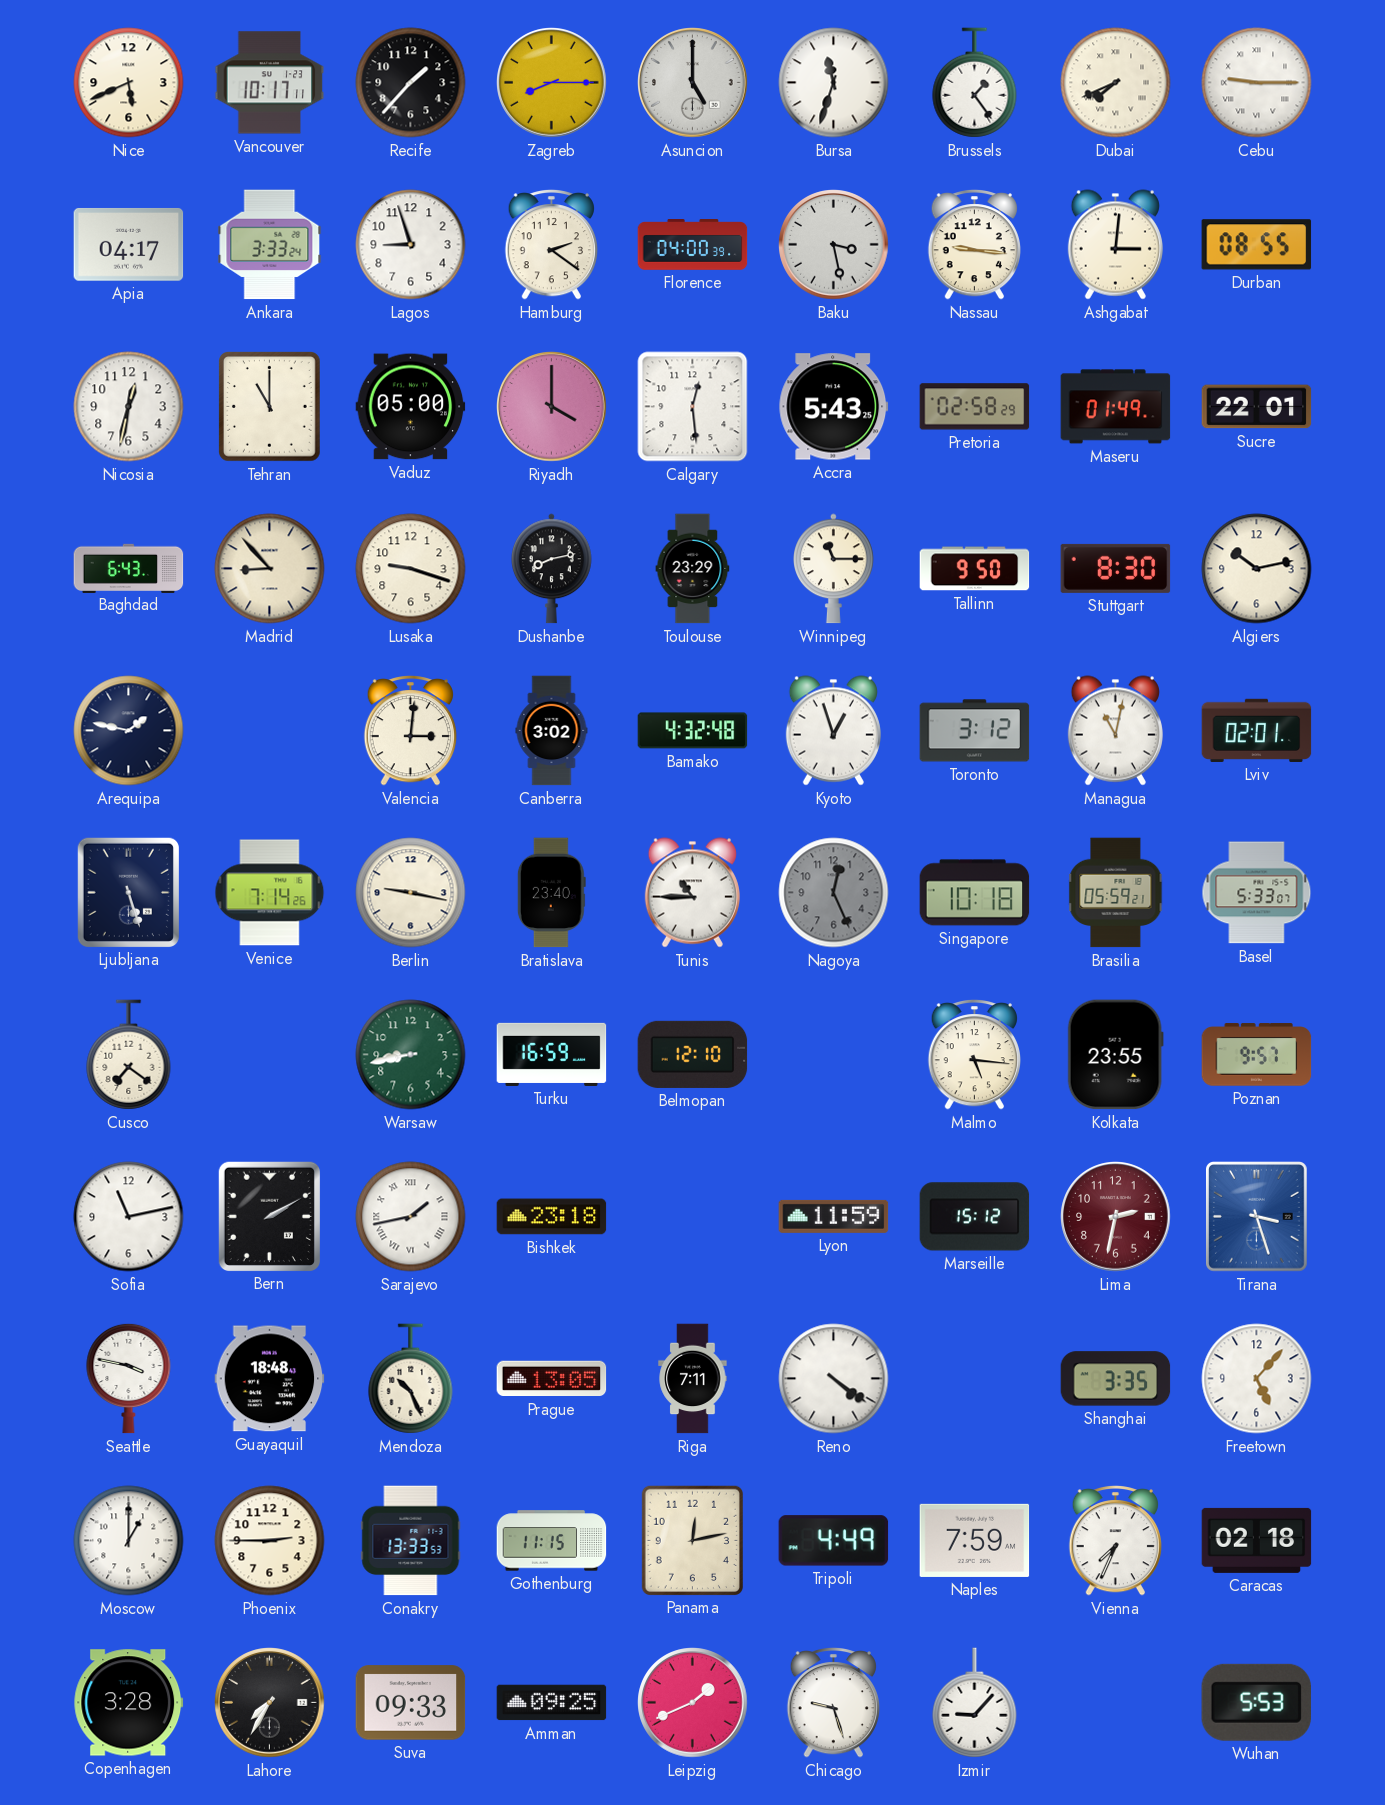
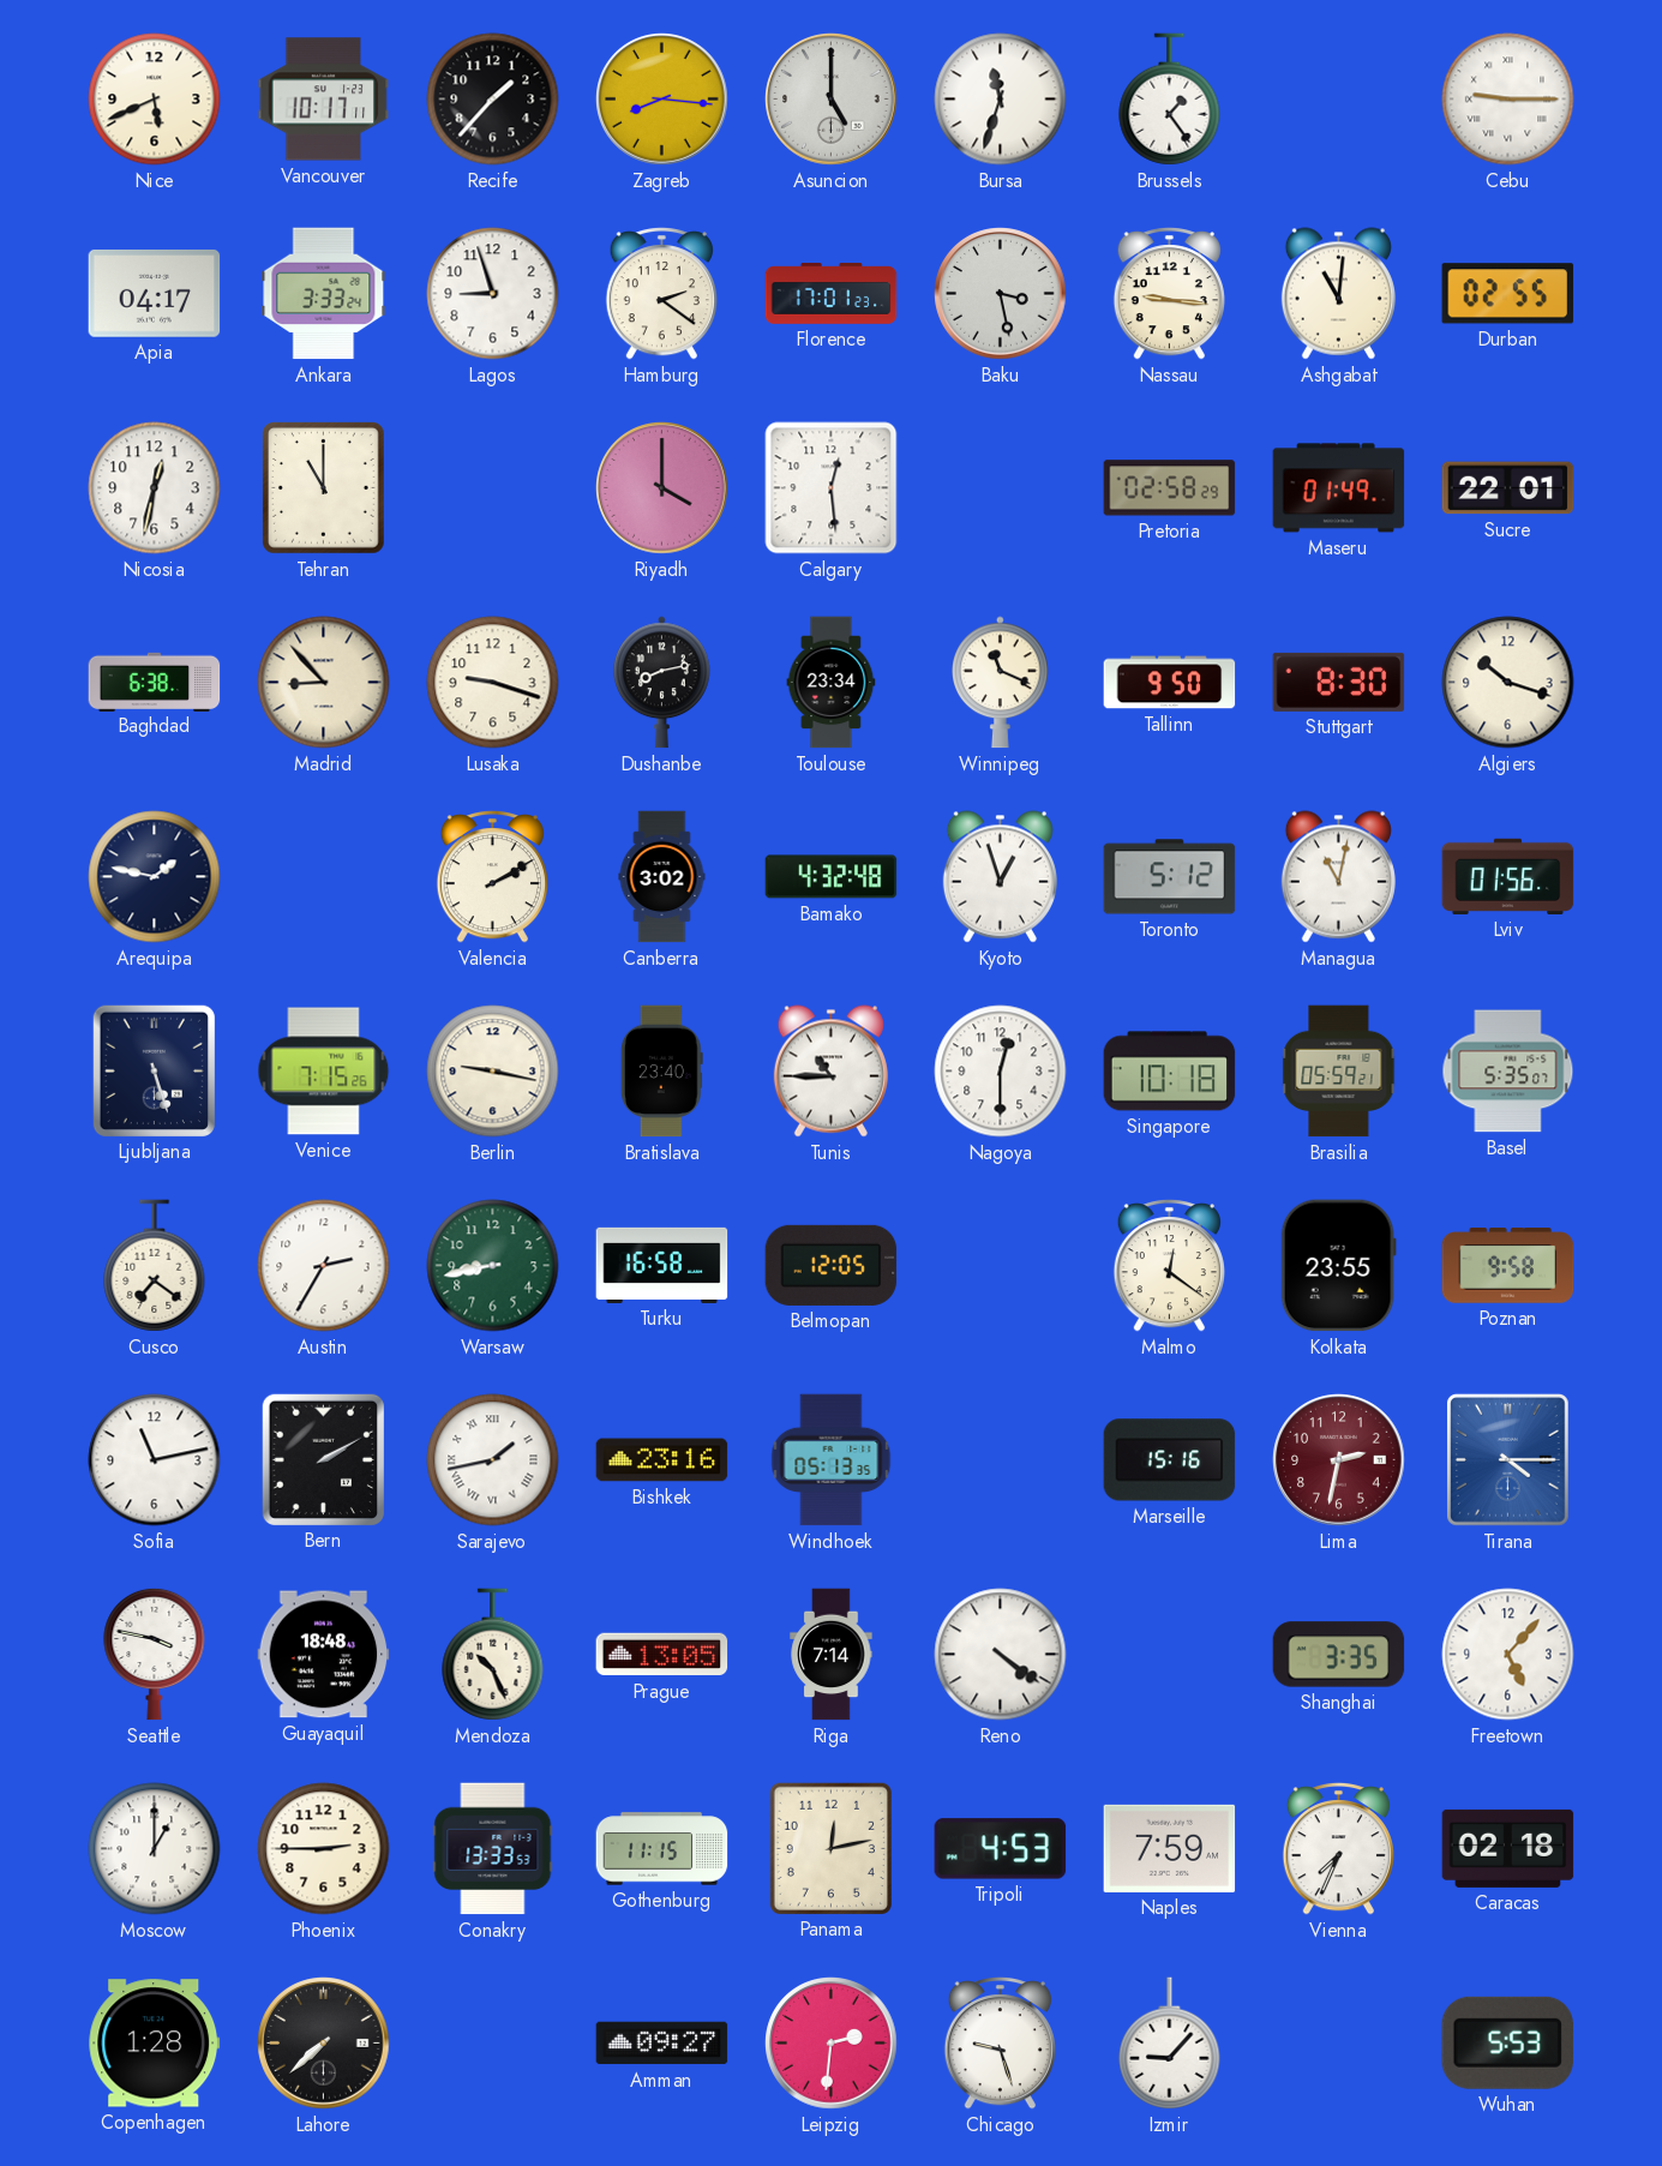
Zagreb: 8:15 -> 8:16
Dubai: 7:41 -> none
Florence: 04:00 -> 17:01
Ashgabat: 3:01 -> 11:01
Durban: 08:55 -> 02:55
Vaduz: 05:00 -> none
Accra: 5:43 -> none
Baghdad: 6:43 -> 6:38
Toulouse: 23:29 -> 23:34
Winnipeg: 11:15 -> 11:19
Algiers: 10:13 -> 10:18
Valencia: 3:01 -> 2:10
Toronto: 3:12 -> 5:12
Lviv: 02:01 -> 01:56
Venice: 7:14 -> 7:15
Nagoya: 12:26 -> 12:30
Nagoya dial: grey -> white
Basel: 5:33 -> 5:35
Austin: none -> 2:35
Turku: 16:59 -> 16:58
Belmopan: 12:10 -> 12:05
Malmo: 5:16 -> 12:21
Poznan: 9:57 -> 9:58
Bishkek: 23:18 -> 23:16
Windhoek: none -> 05:13
Lyon: 11:59 -> none
Marseille: 15:12 -> 15:16
Tirana: 3:27 -> 4:15
Riga: 7:11 -> 7:14
Tripoli: 4:49 -> 4:53
Copenhagen: 3:28 -> 1:28
Lahore: 7:35 -> 7:38
Suva: 09:33 -> none
Amman: 09:25 -> 09:27
Leipzig: 1:41 -> 2:31
